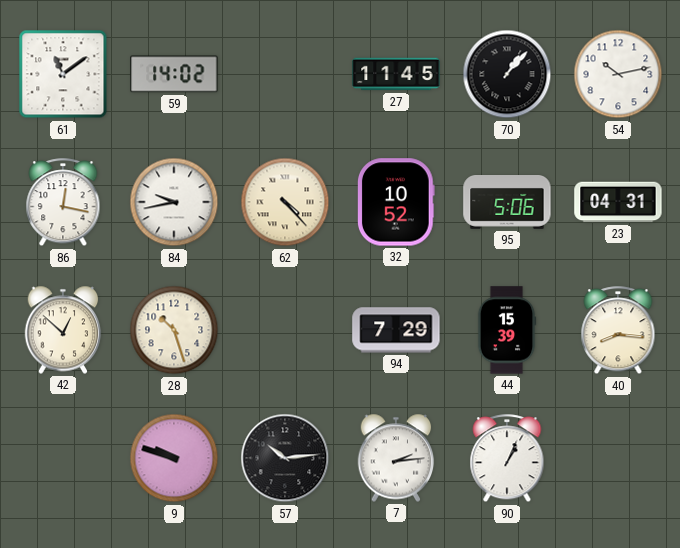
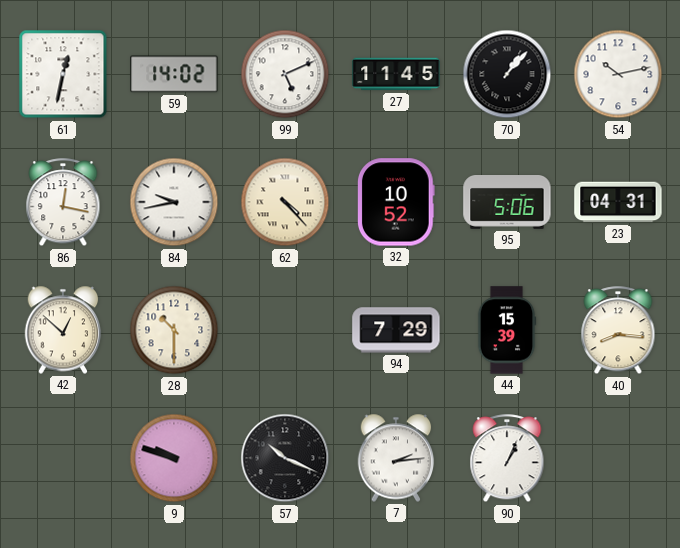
61: 11:09 -> 12:32
99: none -> 5:11
28: 10:27 -> 10:30
57: 10:14 -> 10:19
